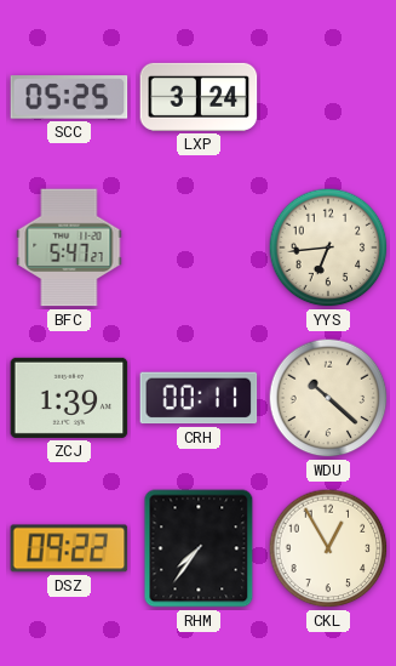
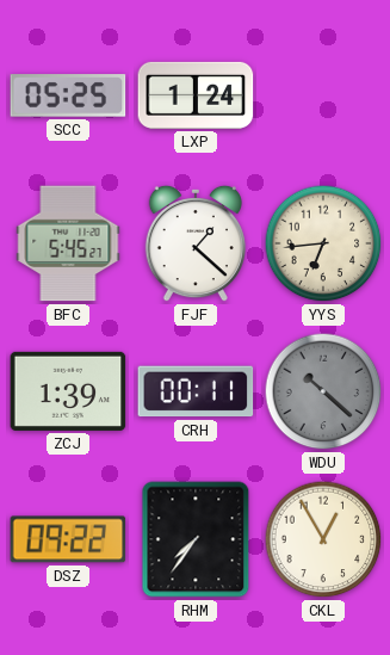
LXP: 3:24 -> 1:24
BFC: 5:47 -> 5:45
FJF: none -> 1:22
WDU dial: cream -> grey
